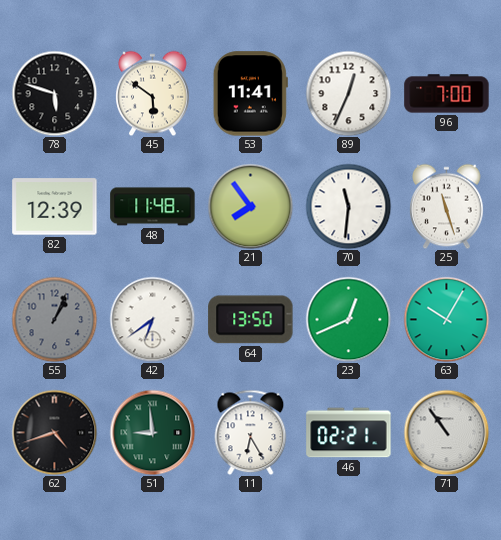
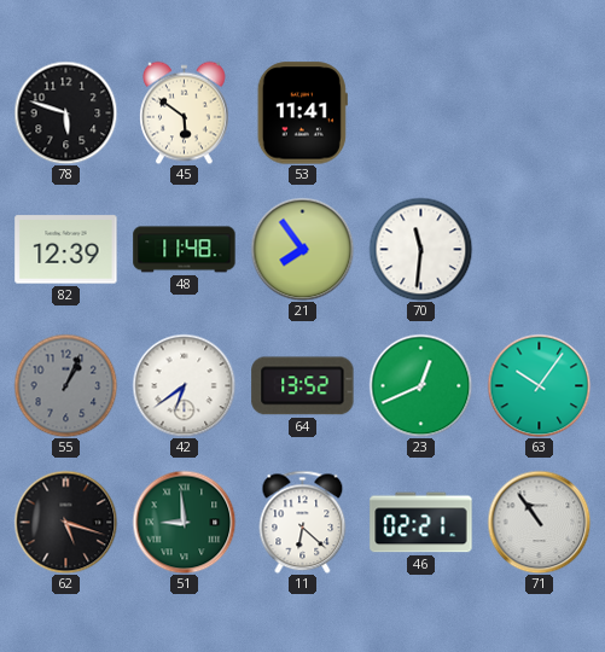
89: 12:34 -> none
96: 7:00 -> none
25: 11:27 -> none
64: 13:50 -> 13:52
63: 10:05 -> 10:06
62: 4:42 -> 5:18
11: 6:25 -> 6:22
